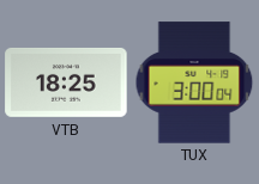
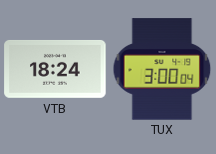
VTB: 18:25 -> 18:24
